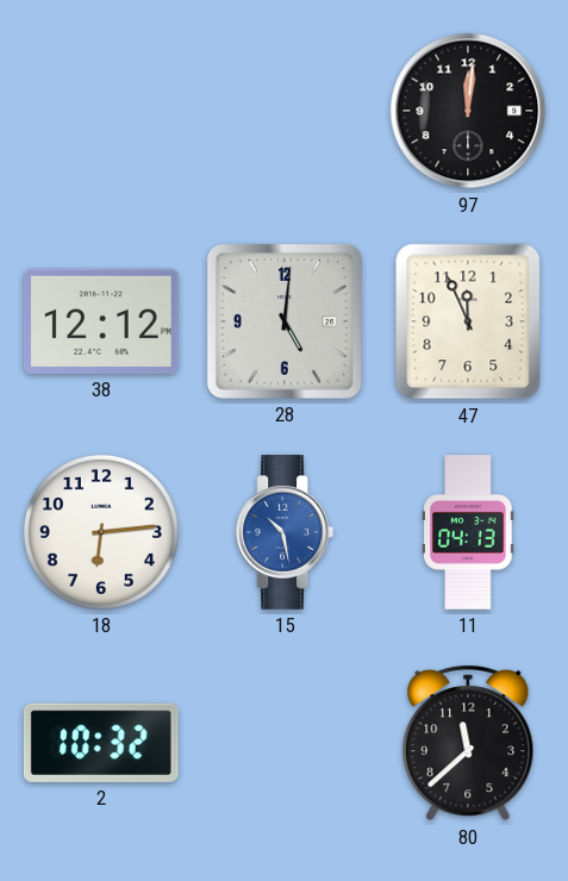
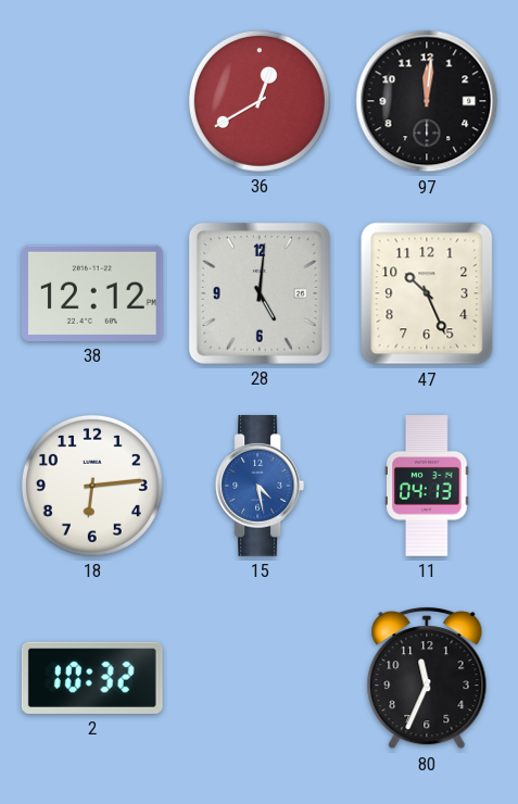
36: none -> 12:40
47: 11:56 -> 10:26
15: 10:28 -> 4:28
80: 11:38 -> 11:34
